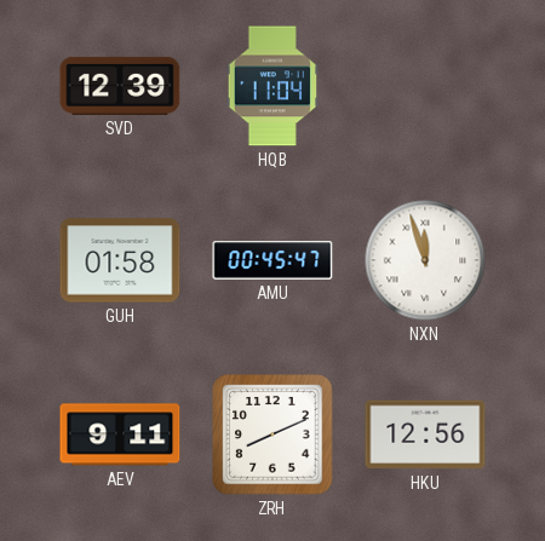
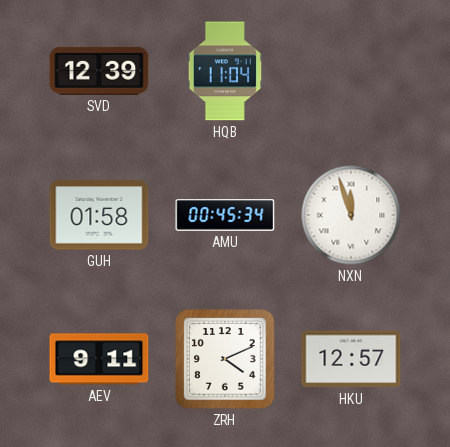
AMU: 00:45:47 -> 00:45:34
ZRH: 8:11 -> 4:11
HKU: 12:56 -> 12:57
